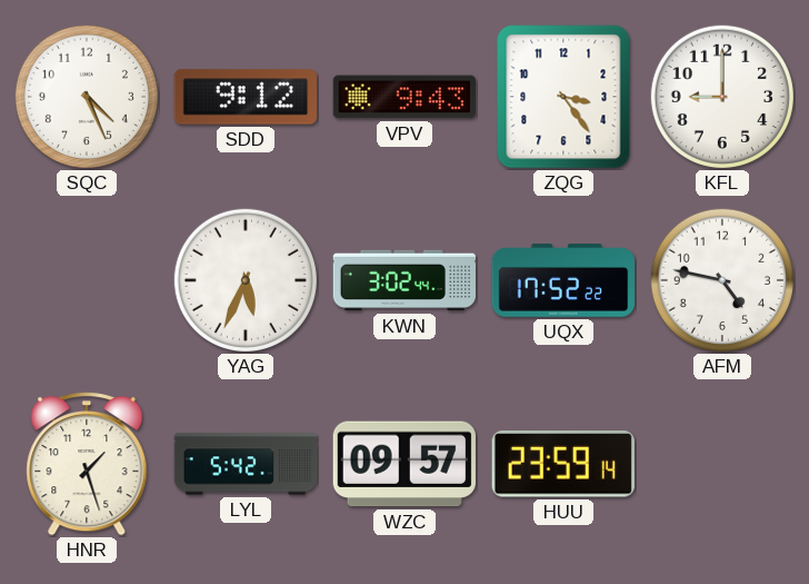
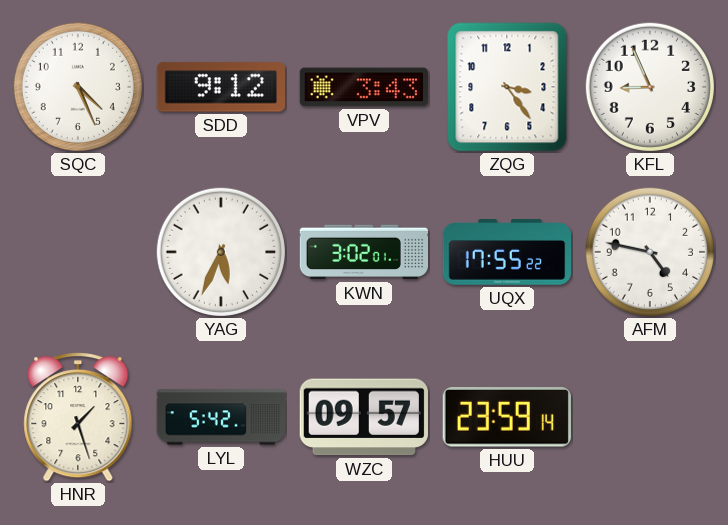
VPV: 9:43 -> 3:43
KFL: 9:00 -> 8:56
KWN: 3:02:44 -> 3:02:01
UQX: 17:52 -> 17:55
